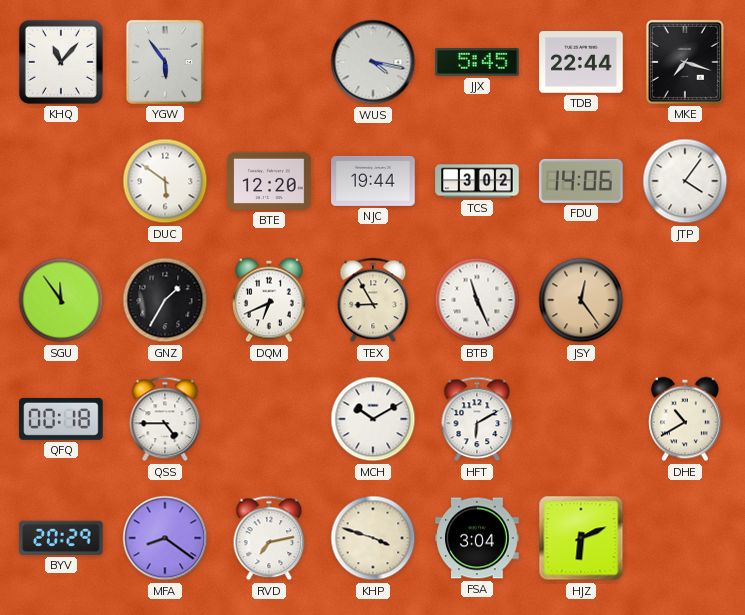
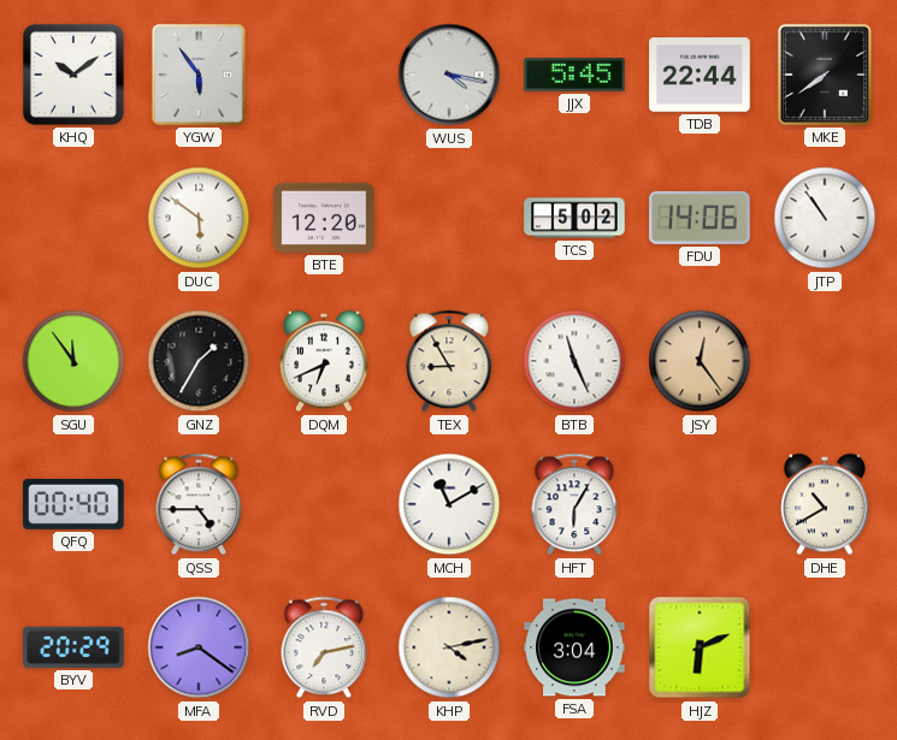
KHQ: 11:07 -> 10:09
MKE: 7:18 -> 7:39
NJC: 19:44 -> none
TCS: 3:02 -> 5:02
JTP: 4:06 -> 10:54
QFQ: 00:18 -> 00:40
MCH: 10:10 -> 11:10
HFT: 6:10 -> 6:05
KHP: 3:48 -> 4:13
